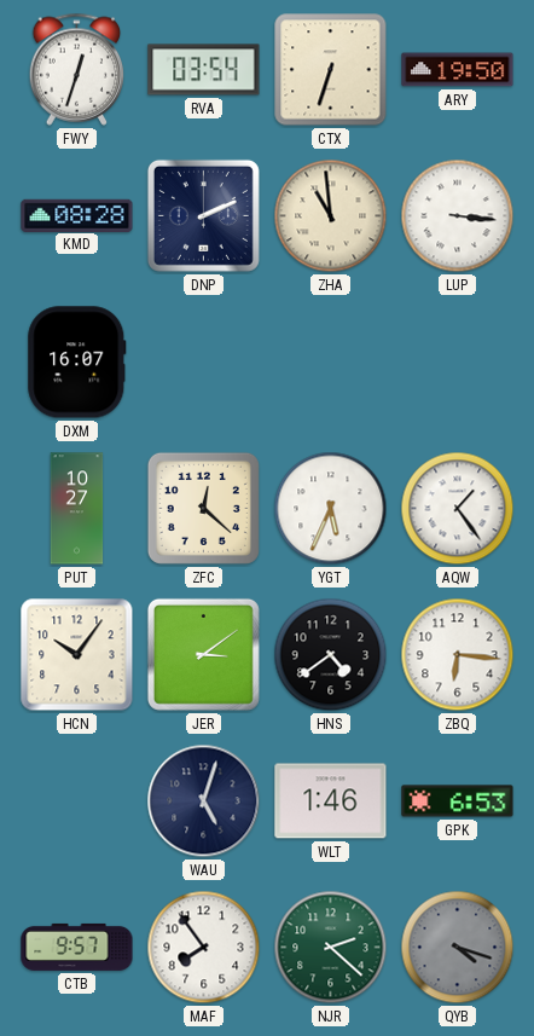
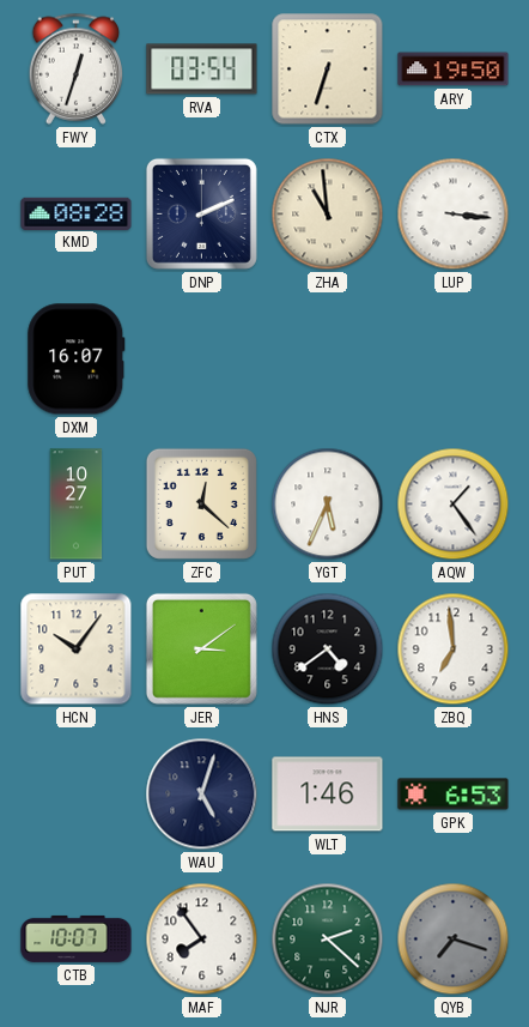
ZBQ: 6:16 -> 6:59
CTB: 9:57 -> 10:07
QYB: 4:18 -> 7:18
